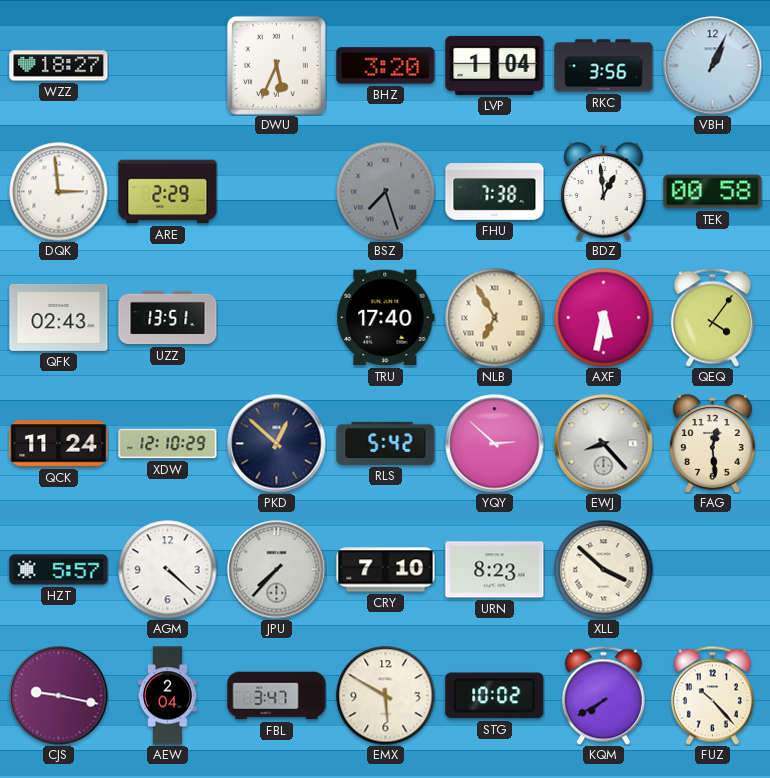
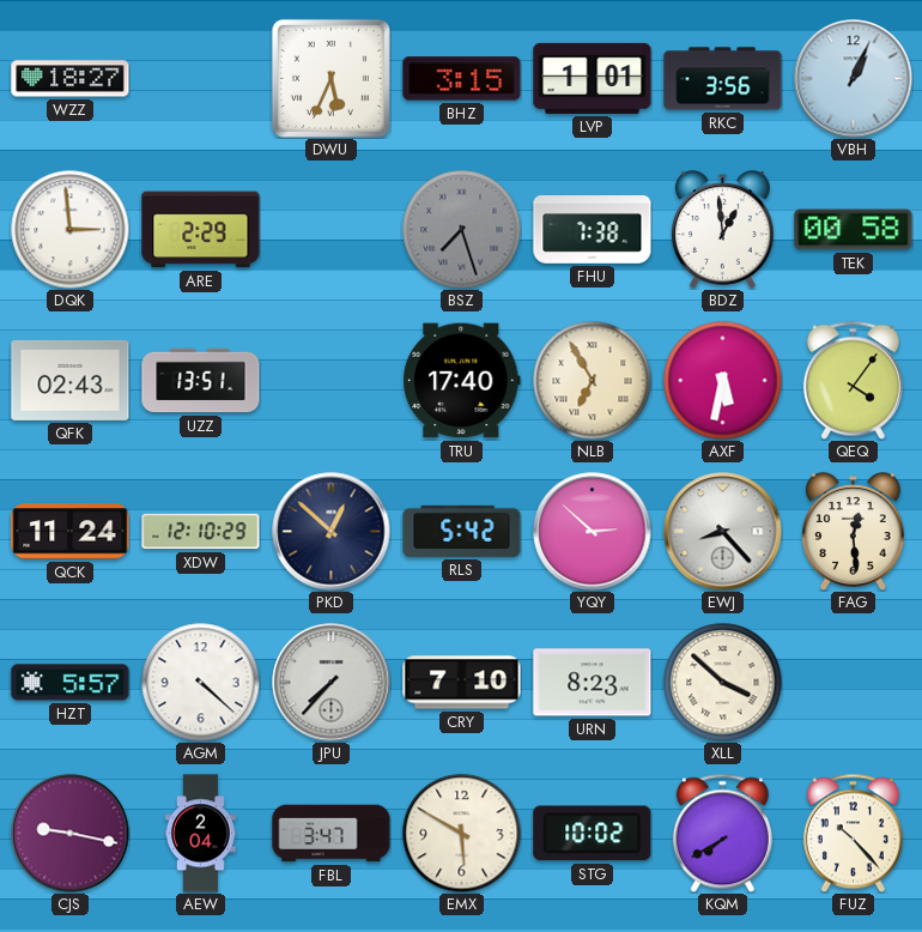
BHZ: 3:20 -> 3:15
LVP: 1:04 -> 1:01
